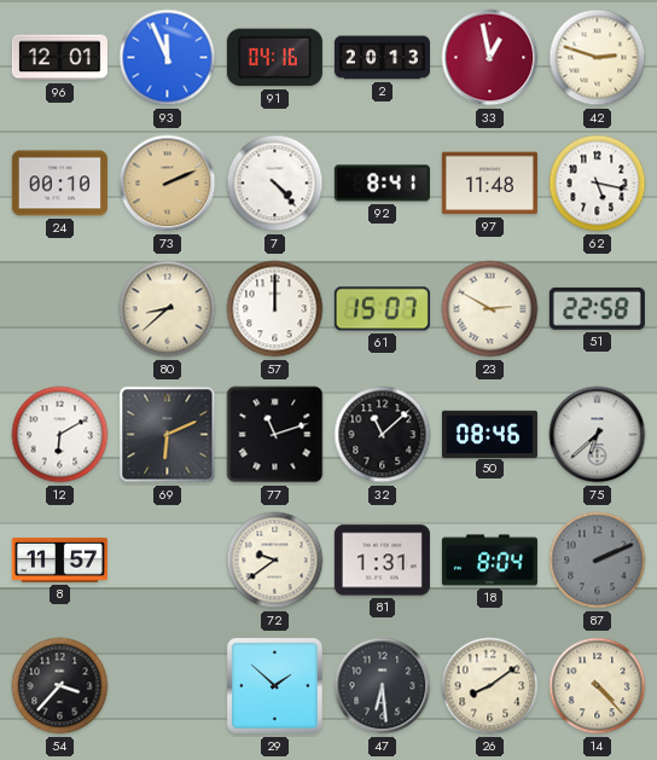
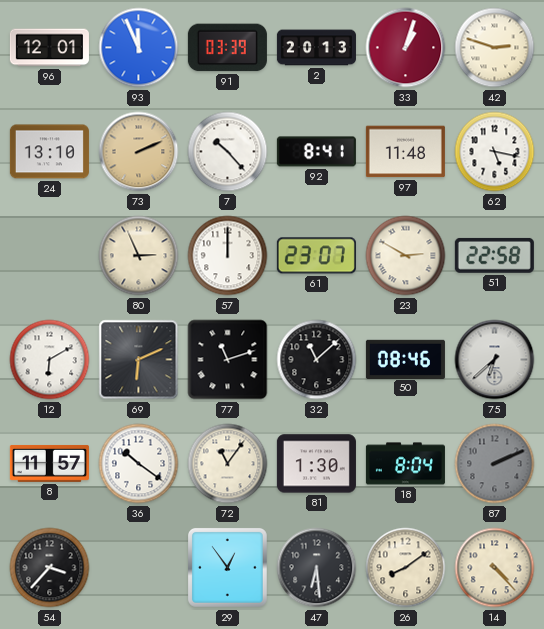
91: 04:16 -> 03:39
33: 12:58 -> 1:03
24: 00:10 -> 13:10
7: 4:23 -> 10:23
80: 8:38 -> 2:56
61: 15:07 -> 23:07
36: none -> 10:21
72: 9:39 -> 11:06
81: 1:31 -> 1:30
29: 1:52 -> 12:54
